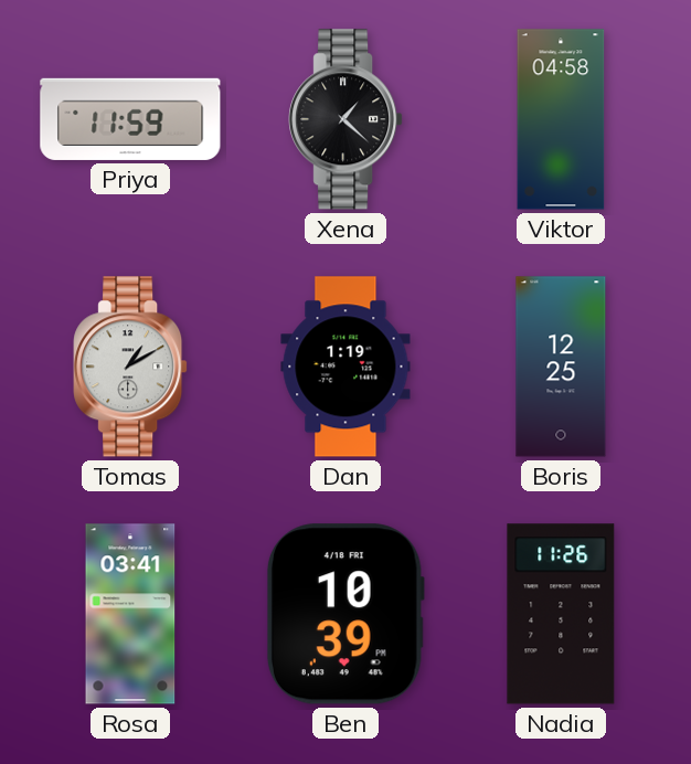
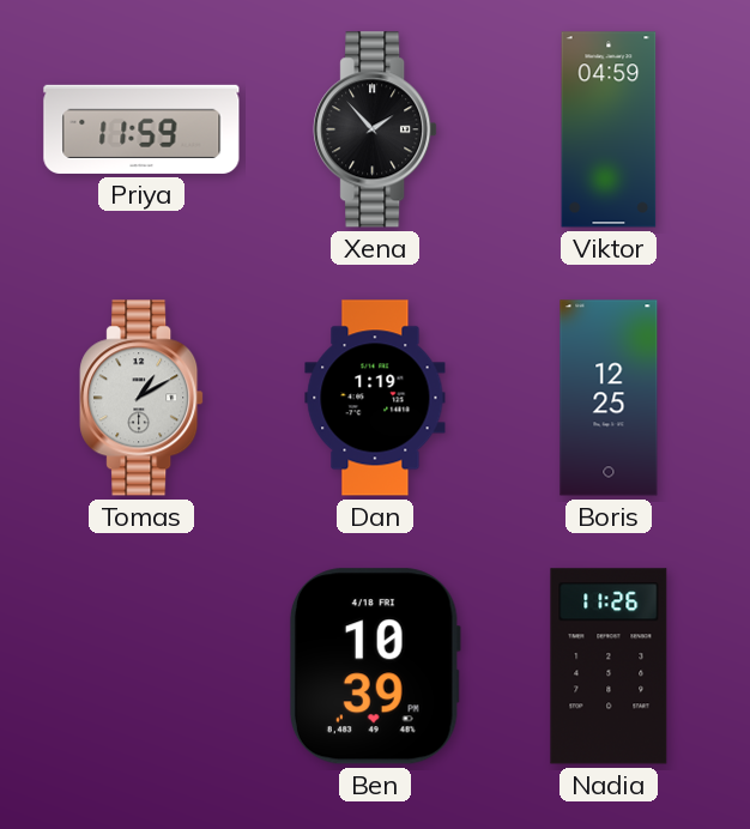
Xena: 1:22 -> 1:53
Viktor: 04:58 -> 04:59
Rosa: 03:41 -> none
